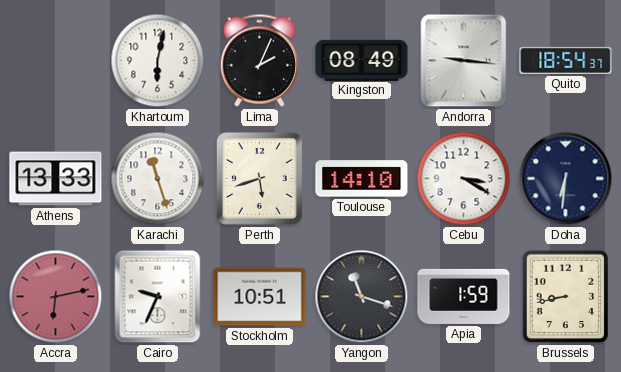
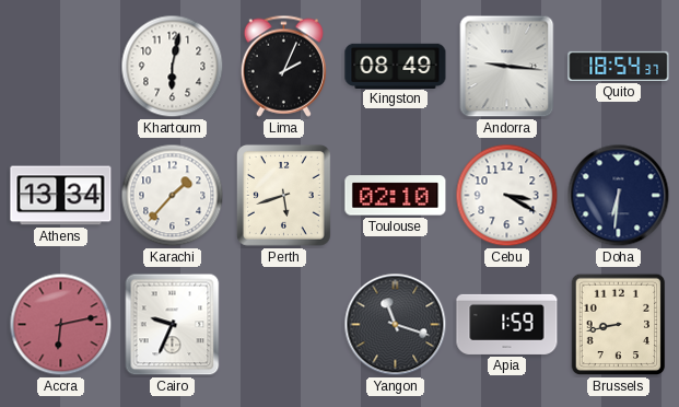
Athens: 13:33 -> 13:34
Karachi: 11:27 -> 1:37
Toulouse: 14:10 -> 02:10
Stockholm: 10:51 -> none
